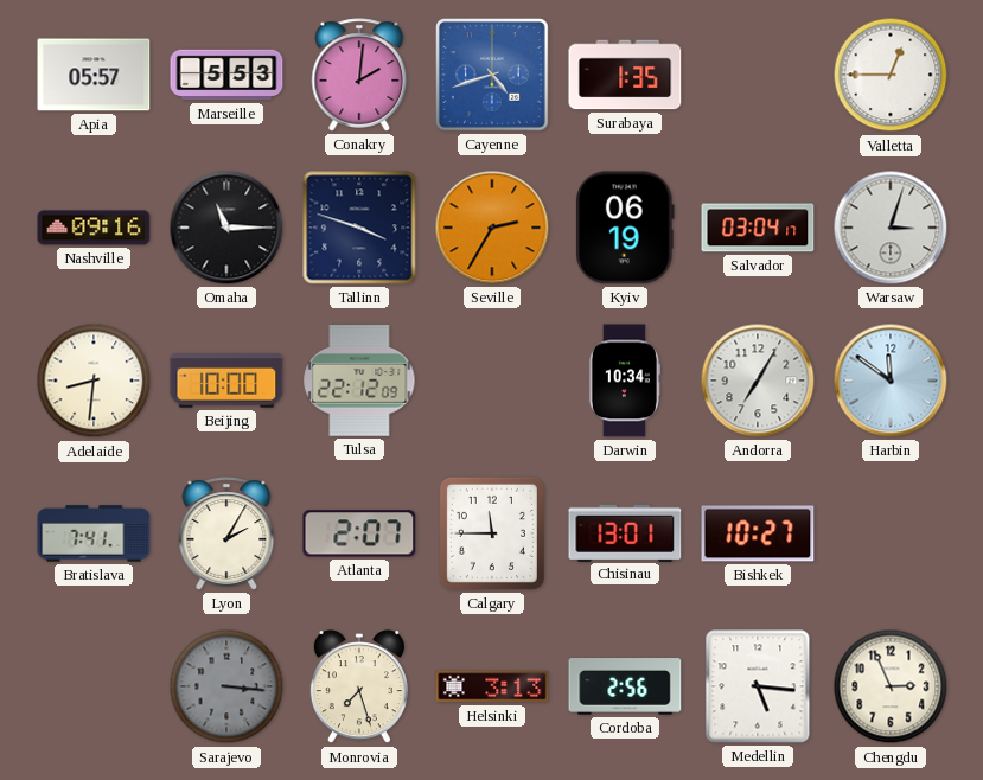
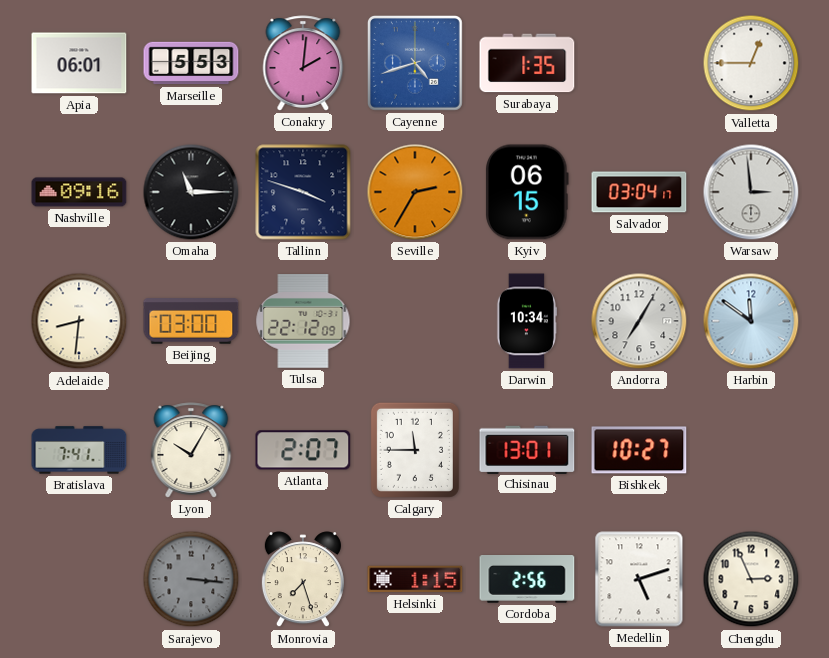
Apia: 05:57 -> 06:01
Kyiv: 06:19 -> 06:15
Warsaw: 3:03 -> 2:59
Beijing: 10:00 -> 03:00
Lyon: 2:05 -> 10:05
Helsinki: 3:13 -> 1:15
Medellin: 5:16 -> 5:12
